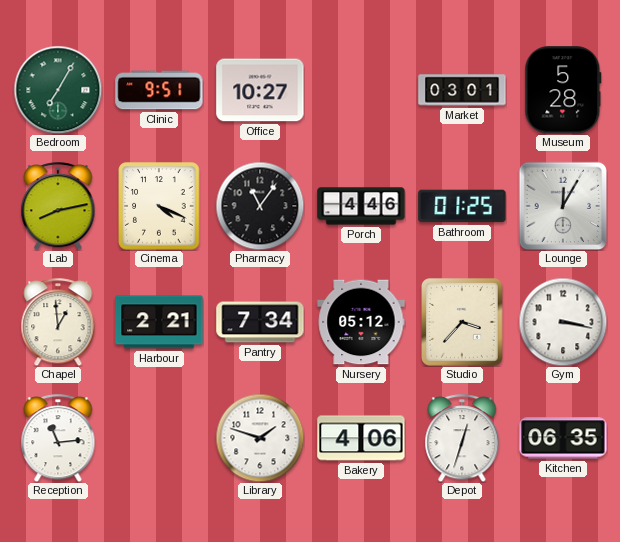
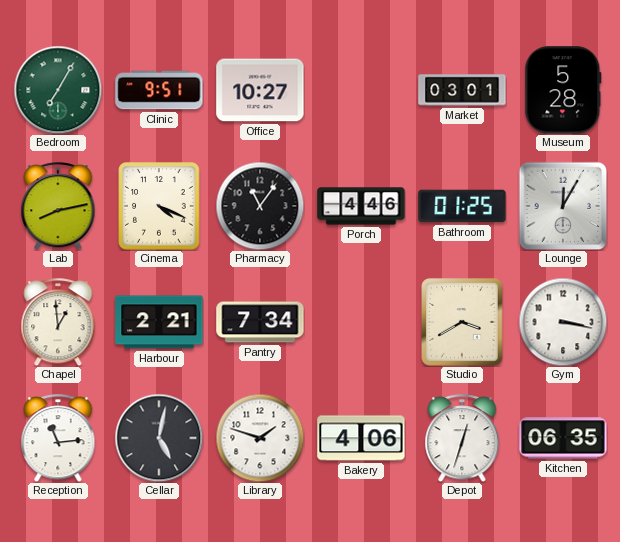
Nursery: 05:12 -> none
Studio: 3:37 -> 3:40
Cellar: none -> 5:02
